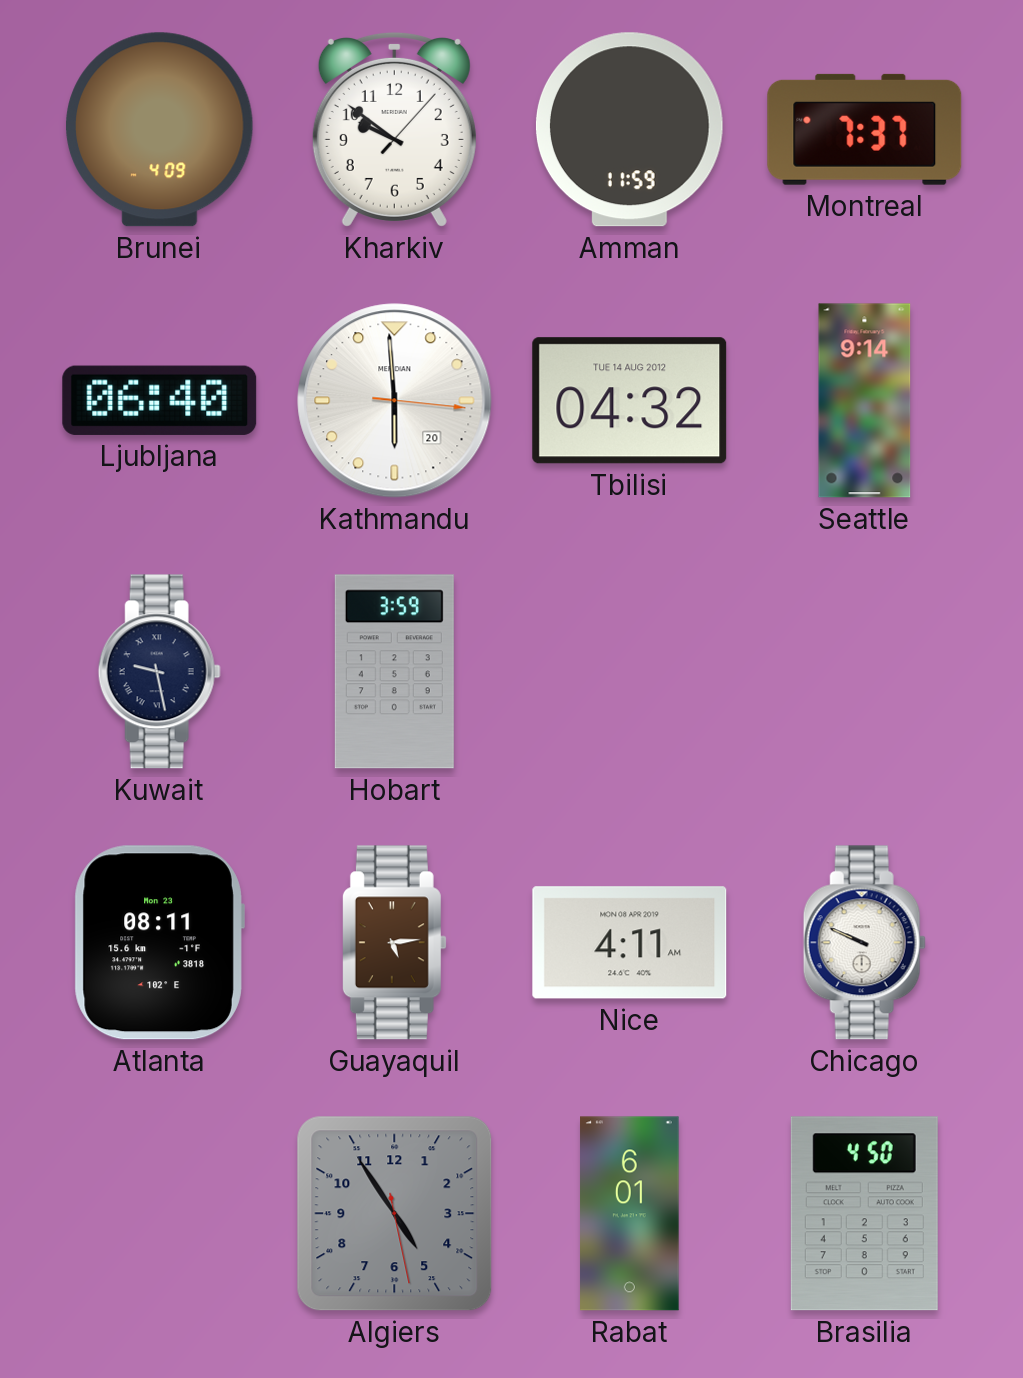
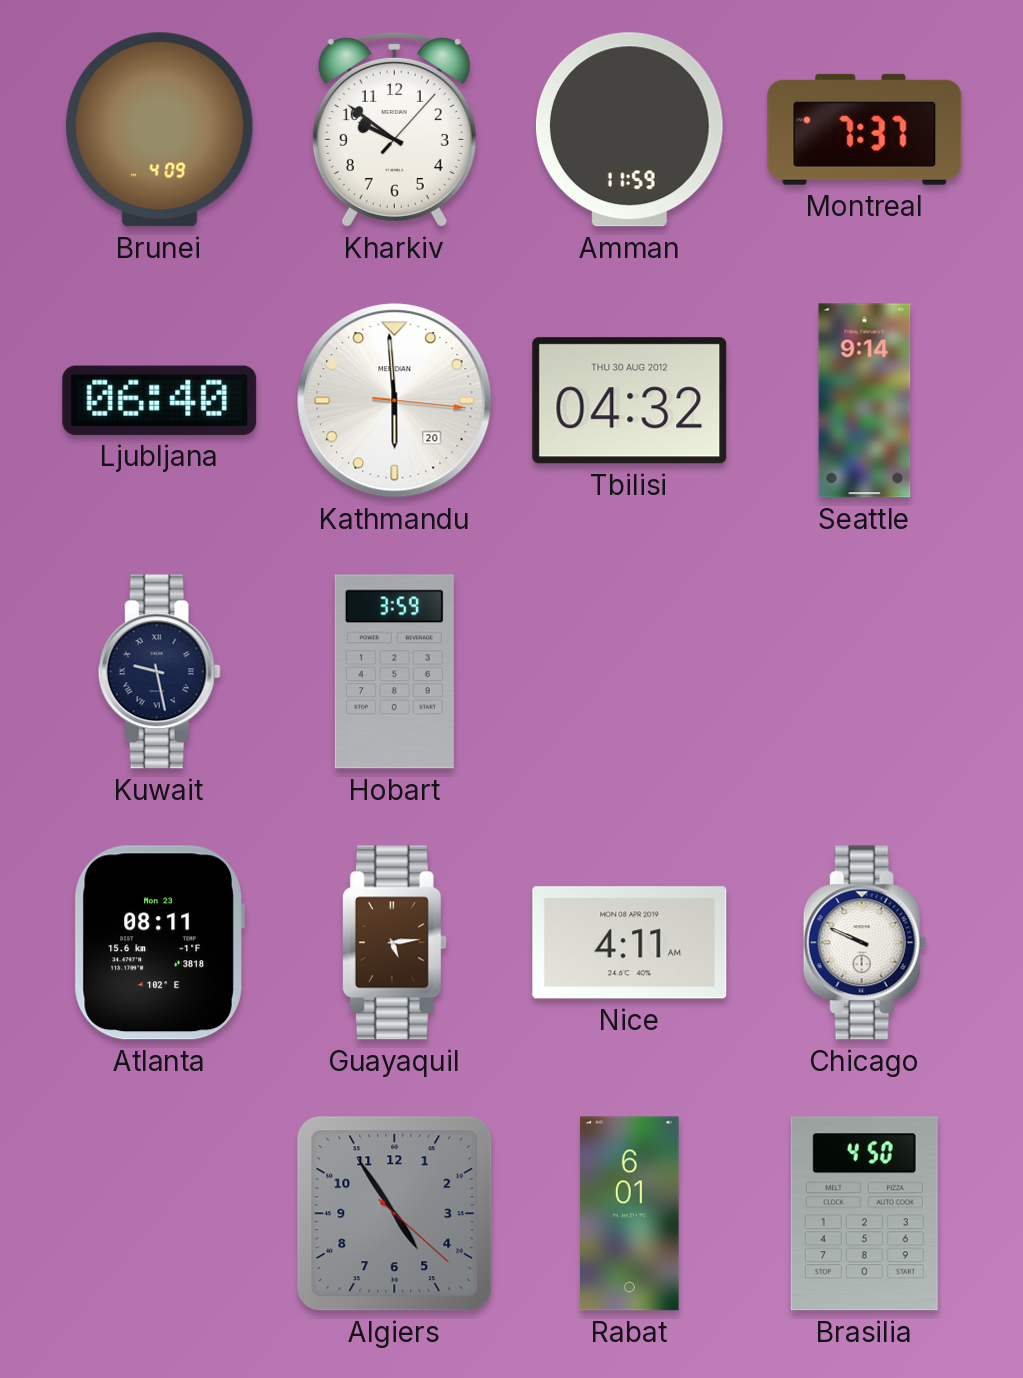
Tbilisi date: TUE 14 AUG 2012 -> THU 30 AUG 2012
Algiers: 4:54:28 -> 4:54:22
